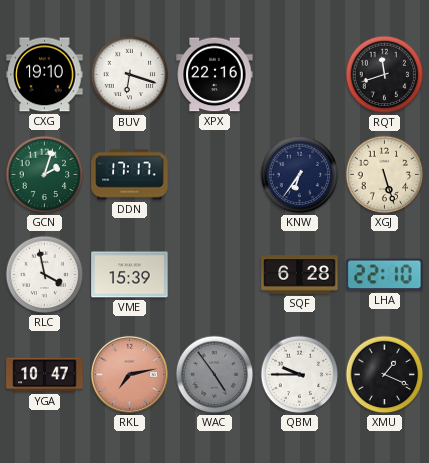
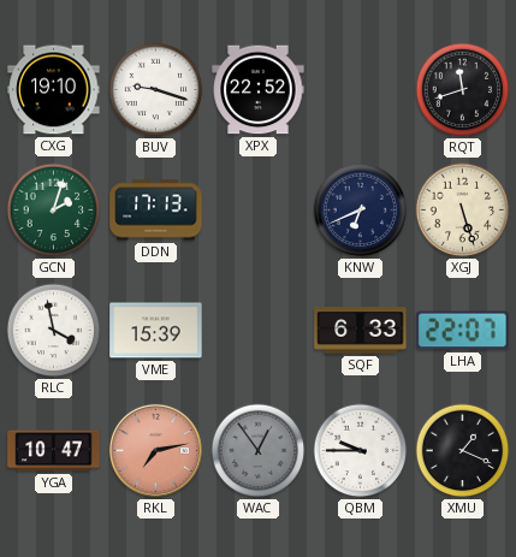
BUV: 6:18 -> 9:18
XPX: 22:16 -> 22:52
DDN: 17:17 -> 17:13
KNW: 6:36 -> 6:41
SQF: 6:28 -> 6:33
LHA: 22:10 -> 22:07
WAC: 4:54 -> 12:54
